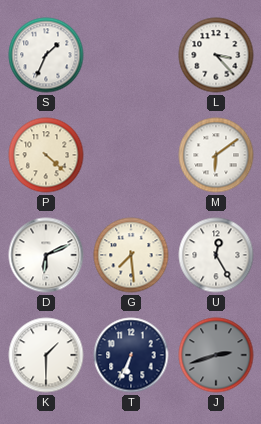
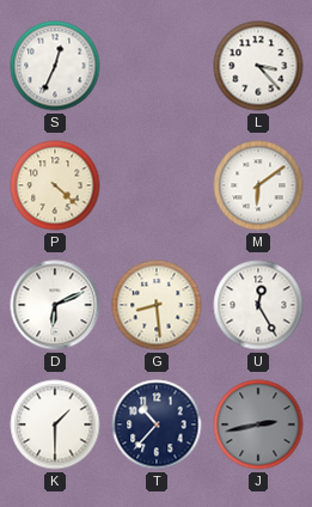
S: 1:34 -> 12:34
G: 7:29 -> 8:29
T: 6:34 -> 10:37
J: 2:42 -> 2:43
